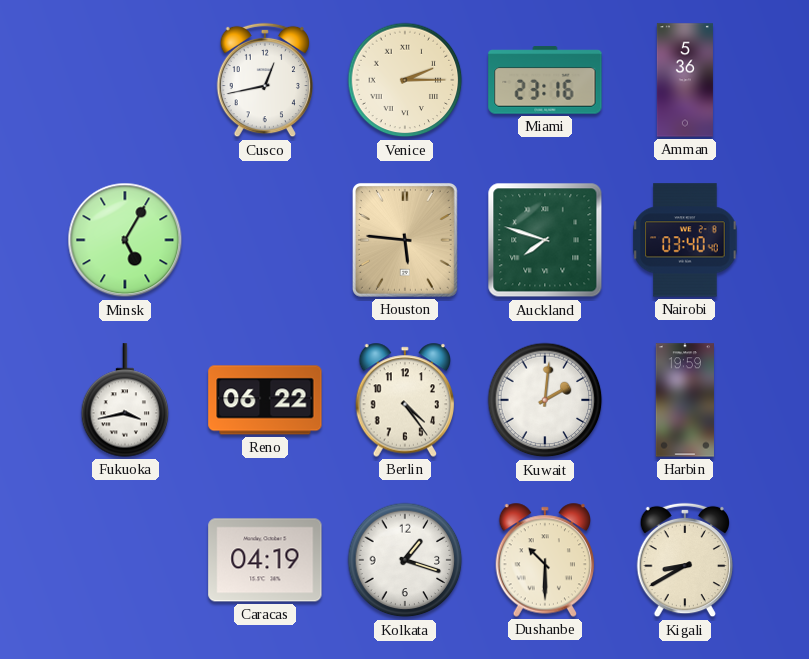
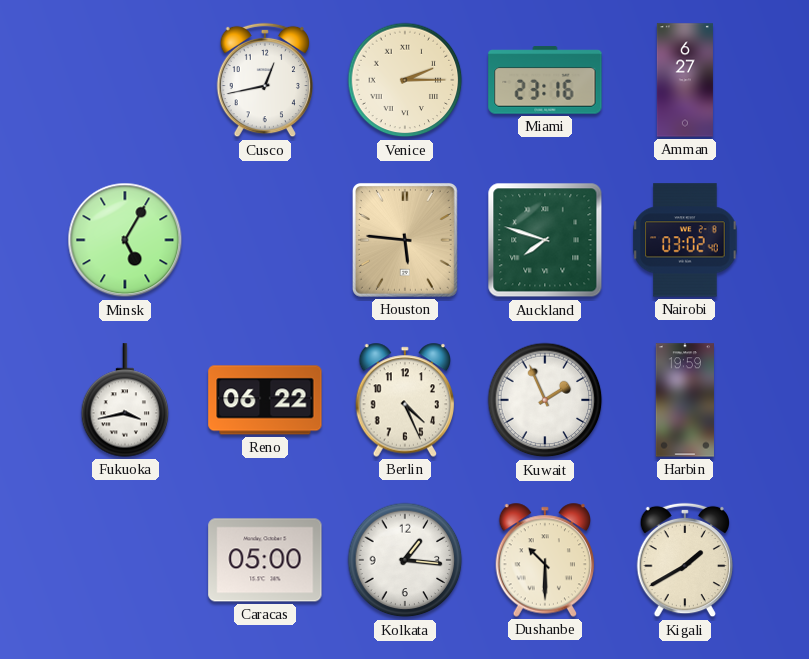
Amman: 5:36 -> 6:27
Nairobi: 03:40 -> 03:02
Berlin: 4:24 -> 4:26
Kuwait: 2:01 -> 1:56
Caracas: 04:19 -> 05:00
Kolkata: 1:18 -> 1:16
Kigali: 8:40 -> 1:40
